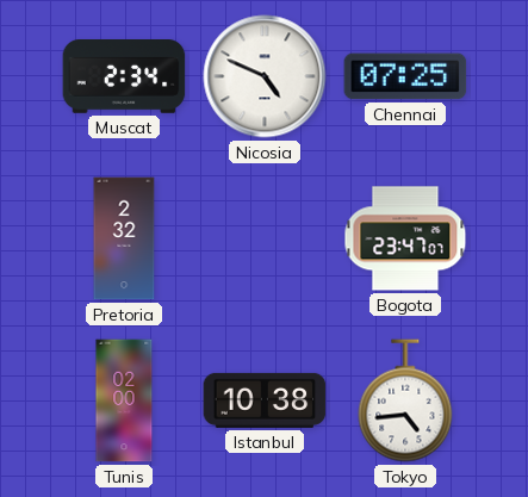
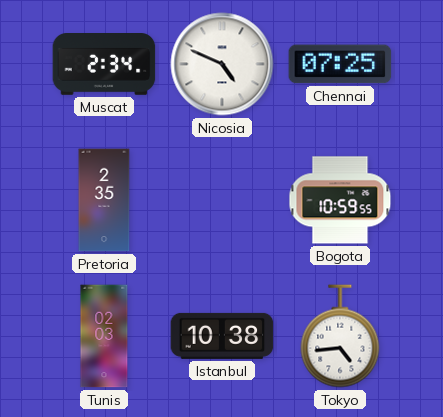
Pretoria: 2:32 -> 2:35
Bogota: 23:47 -> 10:59
Tunis: 02:00 -> 02:03
